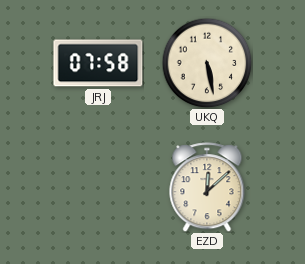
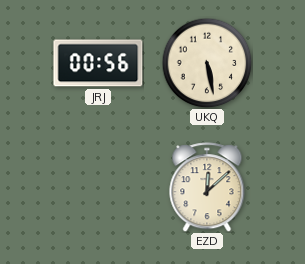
JRJ: 07:58 -> 00:56
